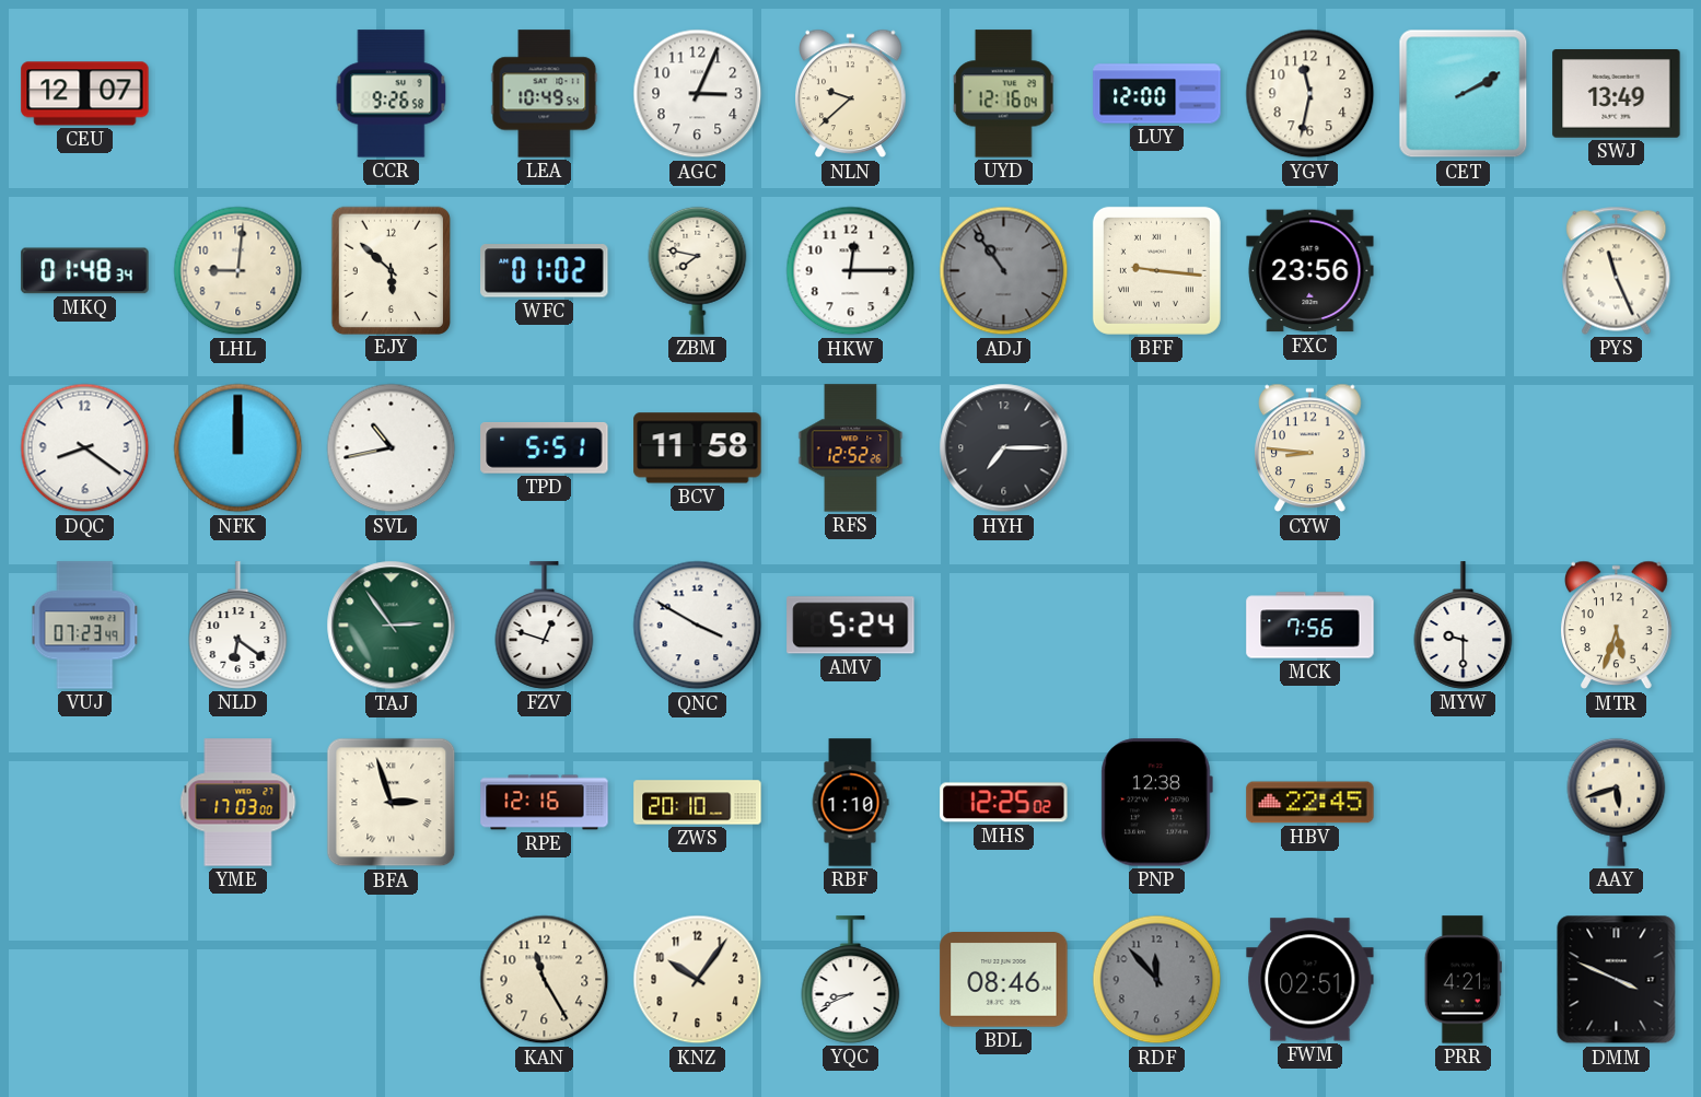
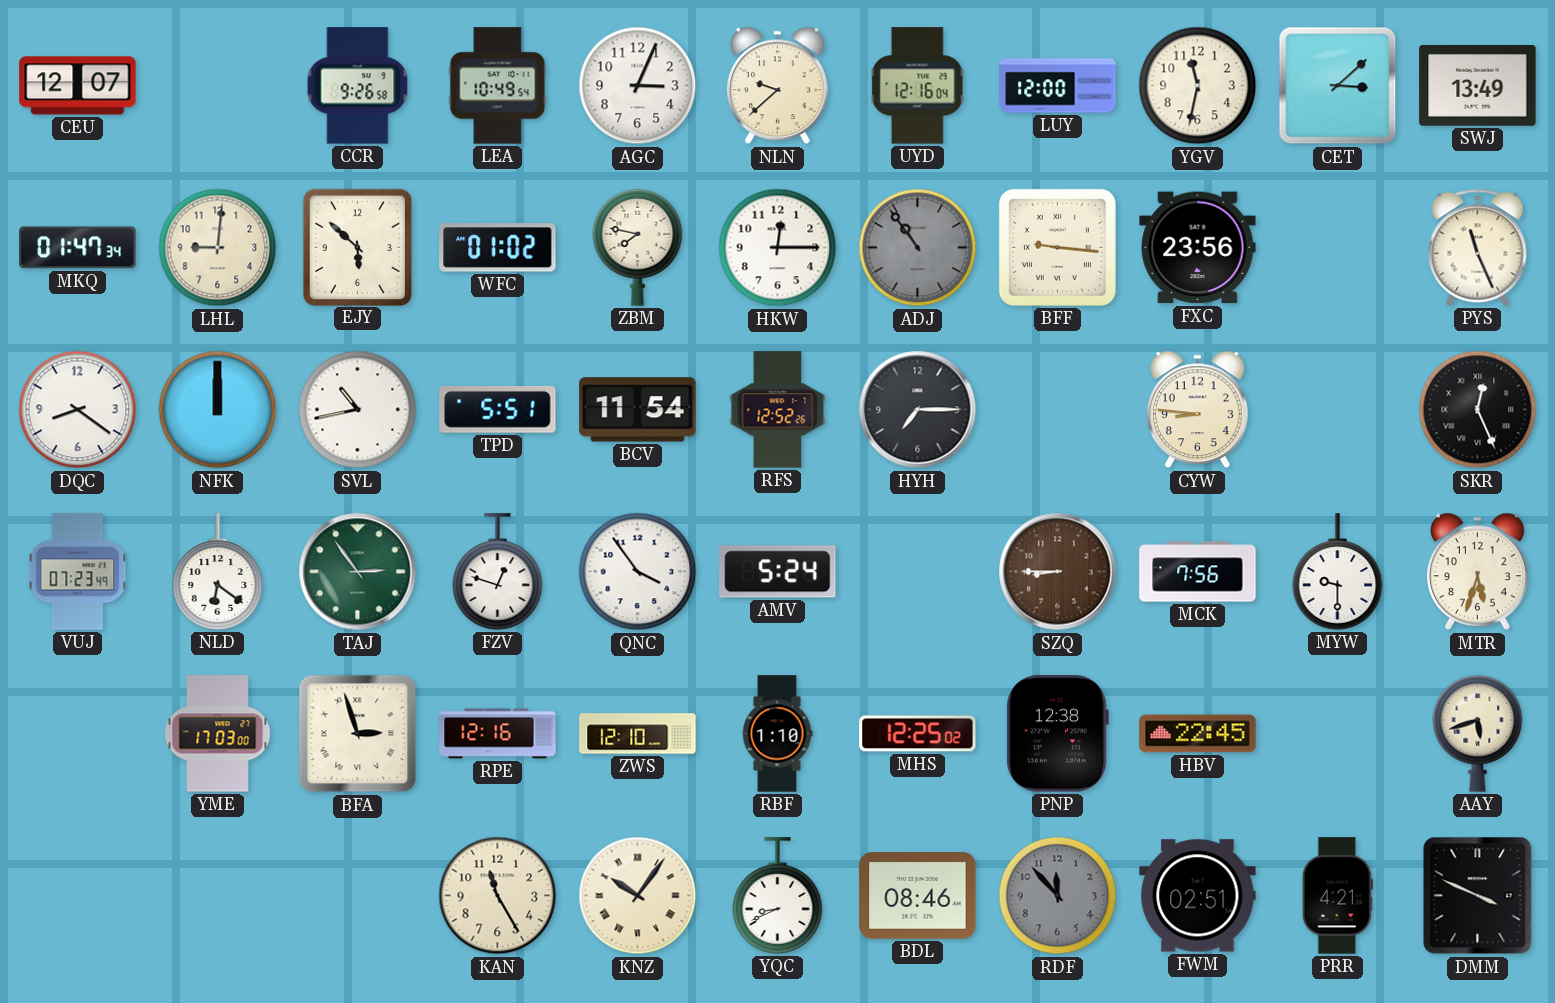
CET: 2:10 -> 3:08
MKQ: 01:48 -> 01:47
BCV: 11:58 -> 11:54
SKR: none -> 12:26
QNC: 3:50 -> 3:54
SZQ: none -> 8:45
ZWS: 20:10 -> 12:10
KNZ numerals: Arabic -> Roman
